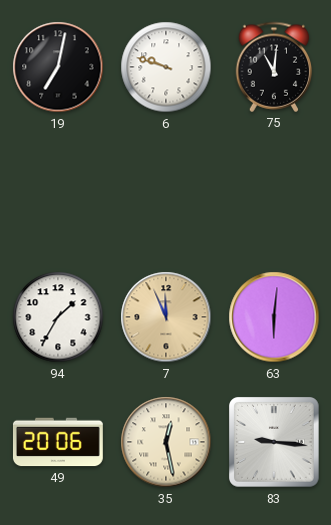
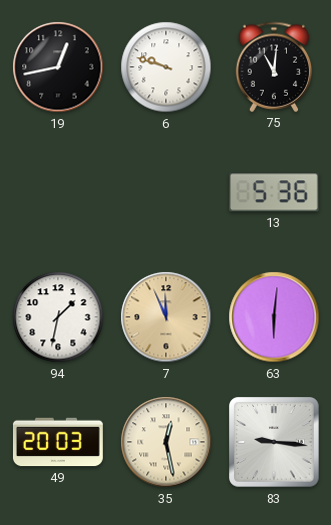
19: 7:02 -> 12:43
13: none -> 5:36
94: 1:35 -> 1:32
49: 20:06 -> 20:03
